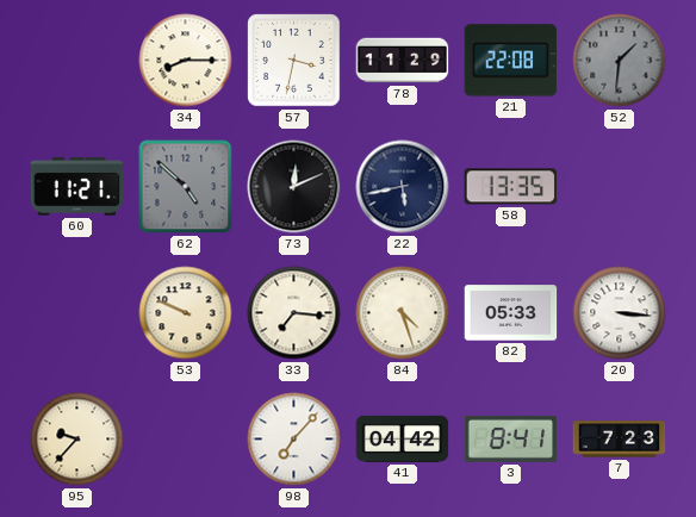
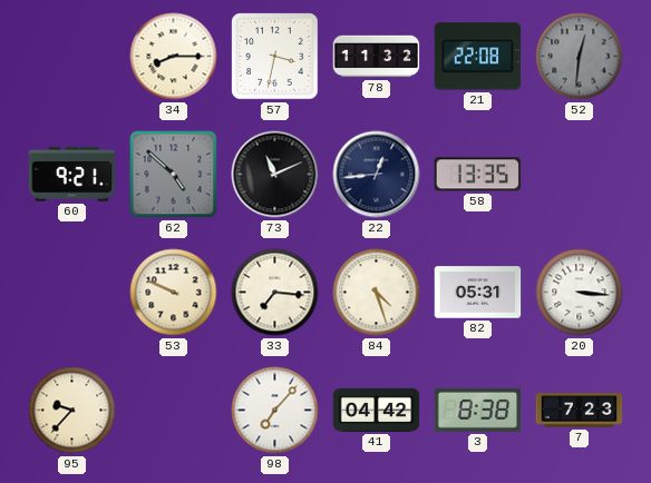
78: 11:29 -> 11:32
52: 1:31 -> 12:31
60: 11:21 -> 9:21
73: 12:11 -> 11:11
22: 5:43 -> 12:44
82: 05:33 -> 05:31
3: 8:41 -> 8:38
